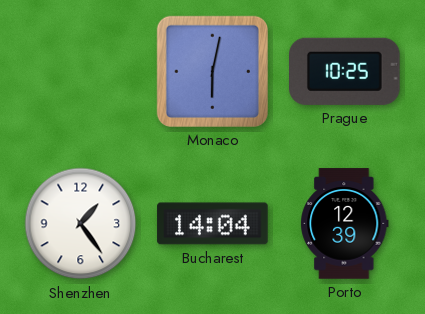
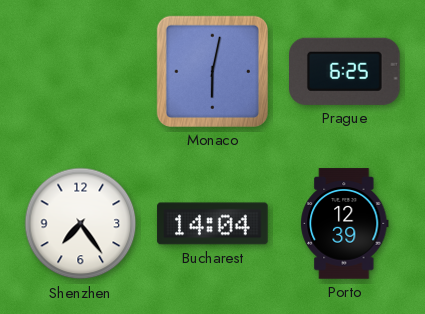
Prague: 10:25 -> 6:25
Shenzhen: 1:24 -> 7:24
